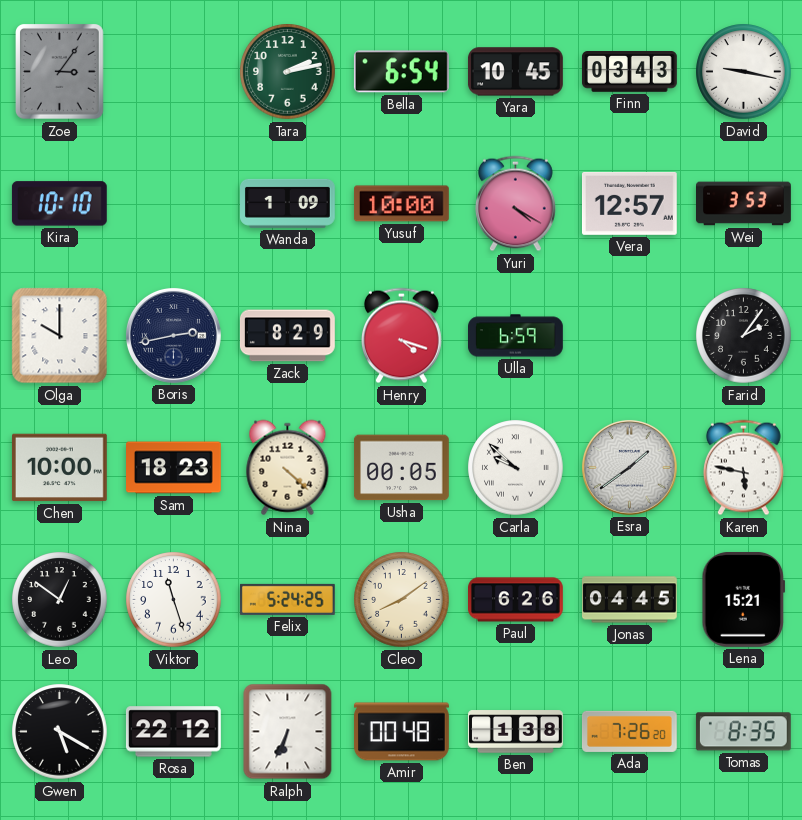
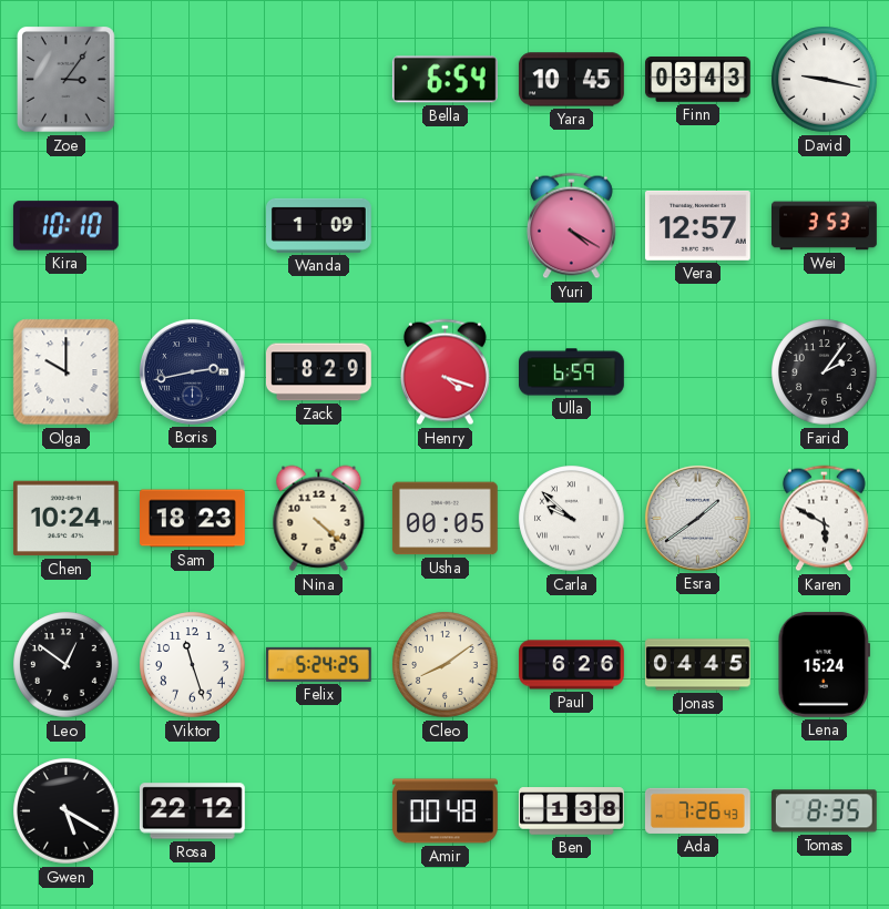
Tara: 2:13 -> none
Yusuf: 10:00 -> none
Chen: 10:00 -> 10:24
Karen: 5:47 -> 5:50
Lena: 15:21 -> 15:24
Ralph: 6:34 -> none
Ada: 7:26:20 -> 7:26:43
